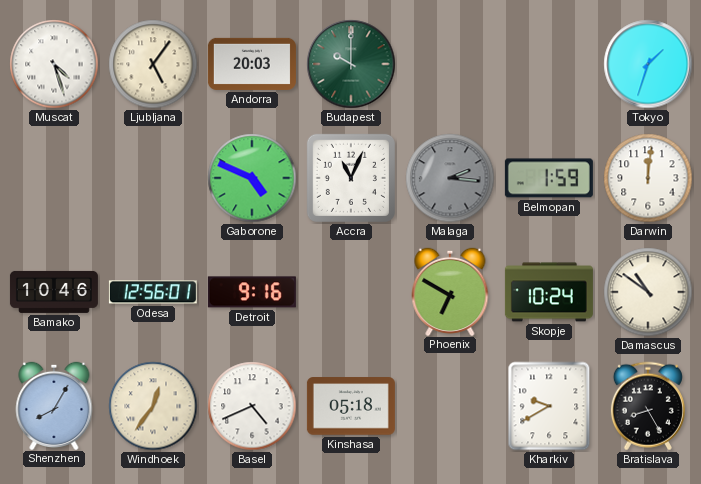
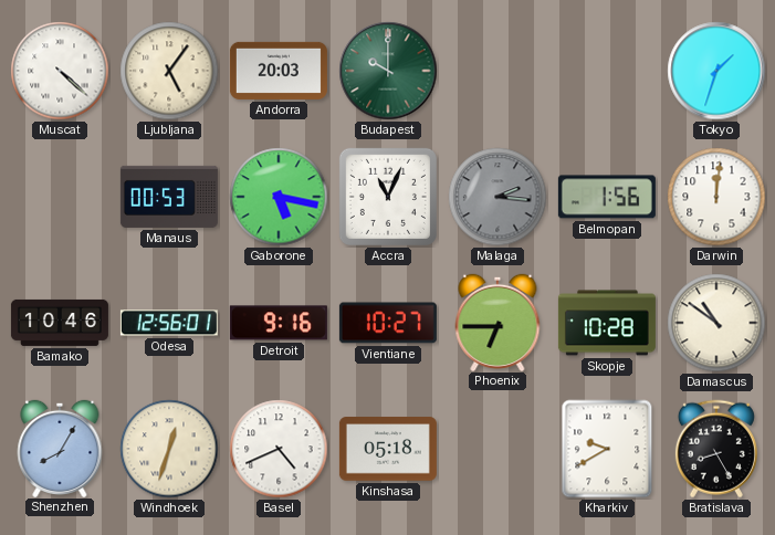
Muscat: 4:27 -> 4:22
Manaus: none -> 00:53
Gaborone: 4:49 -> 5:17
Belmopan: 1:59 -> 1:56
Vientiane: none -> 10:27
Phoenix: 6:50 -> 6:45
Skopje: 10:24 -> 10:28
Windhoek: 12:36 -> 12:33
